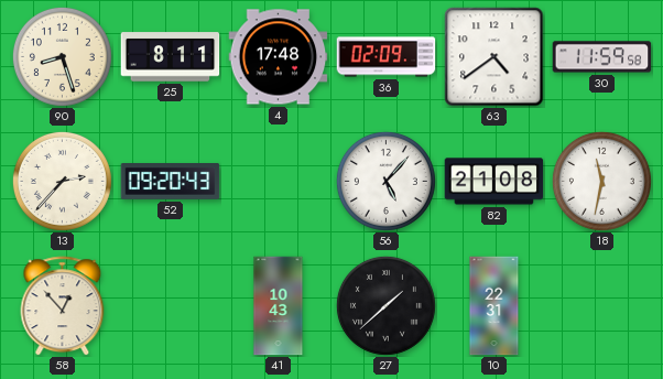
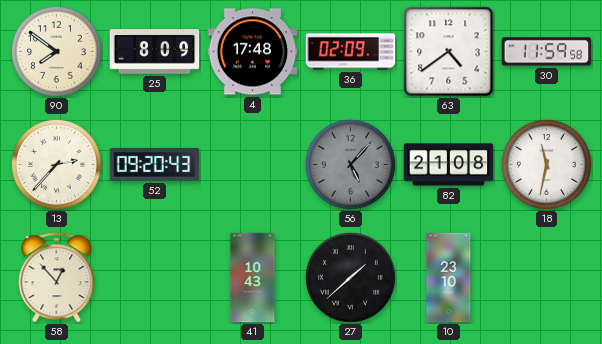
90: 8:27 -> 7:51
25: 8:11 -> 8:09
56 dial: white -> grey
10: 22:31 -> 23:10
